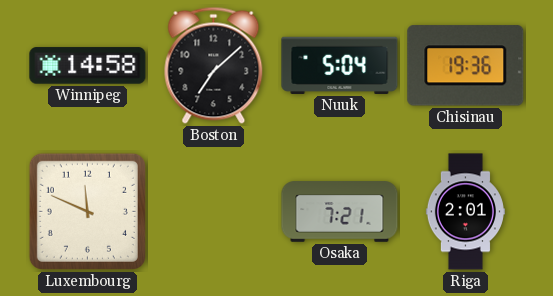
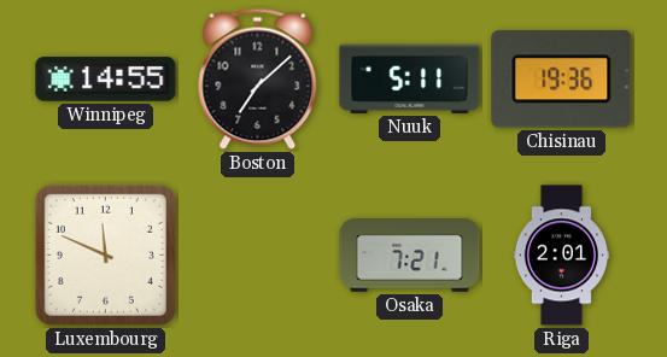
Winnipeg: 14:58 -> 14:55
Nuuk: 5:04 -> 5:11
